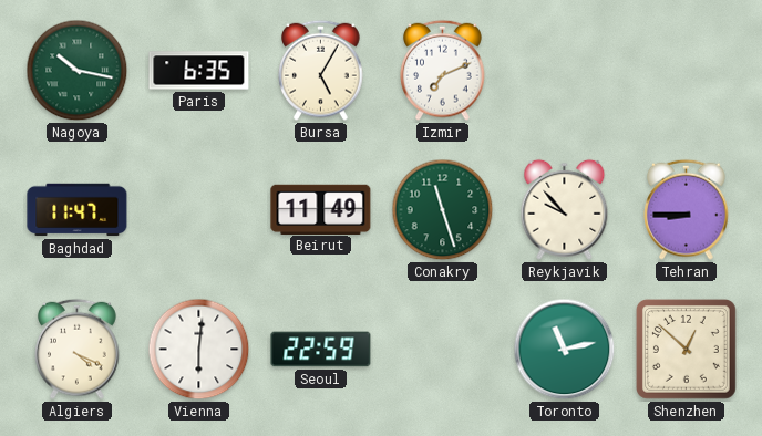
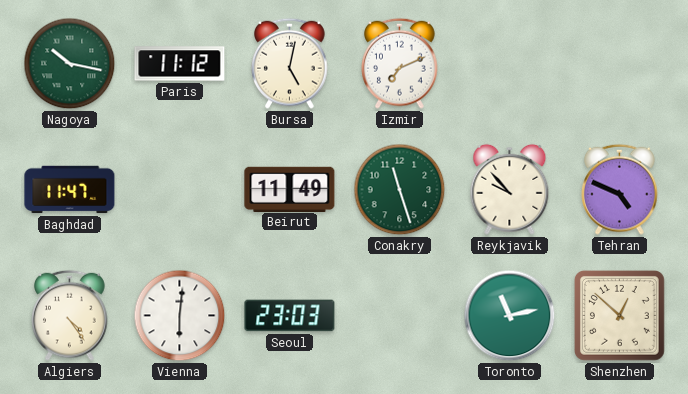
Paris: 6:35 -> 11:12
Bursa: 5:05 -> 5:02
Tehran: 8:45 -> 4:49
Algiers: 4:19 -> 4:24
Seoul: 22:59 -> 23:03
